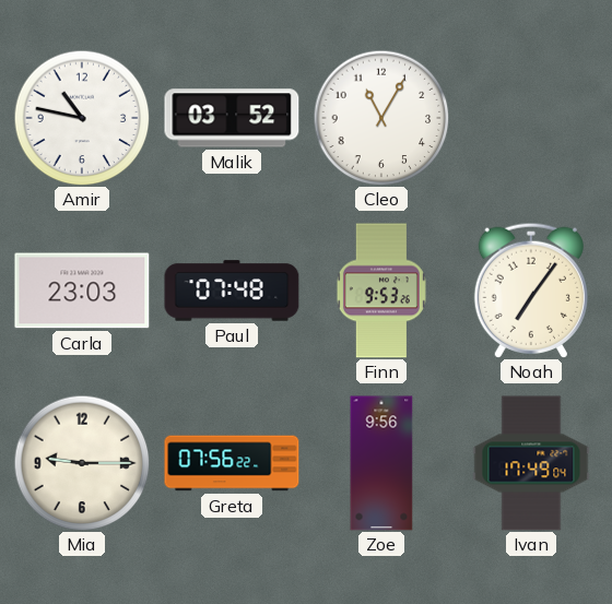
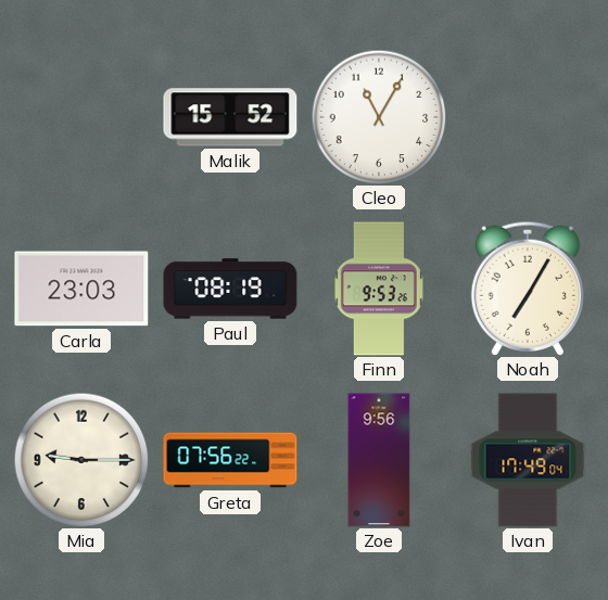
Amir: 10:47 -> none
Malik: 03:52 -> 15:52
Paul: 07:48 -> 08:19
Noah: 7:06 -> 7:05
